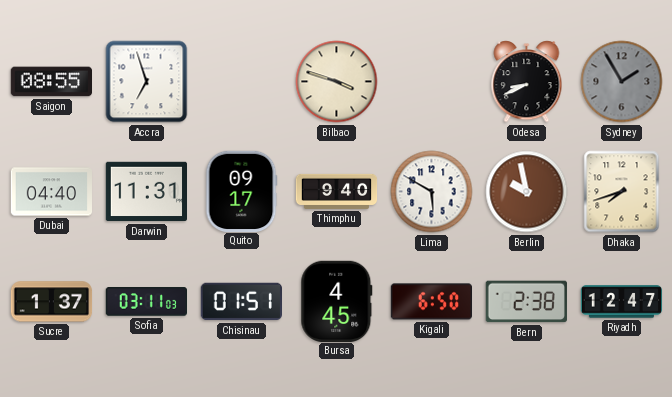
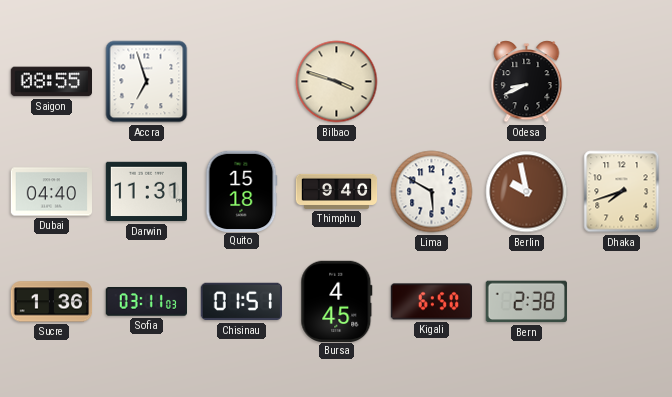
Sydney: 1:55 -> none
Quito: 09:17 -> 15:18
Sucre: 1:37 -> 1:36
Riyadh: 12:47 -> none
